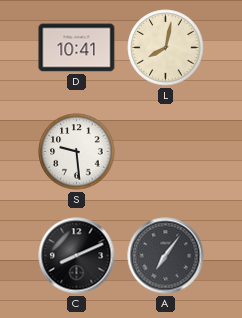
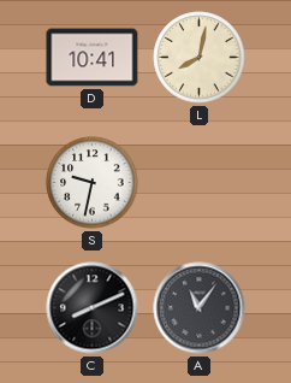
S: 9:29 -> 9:32
A: 7:06 -> 11:06
